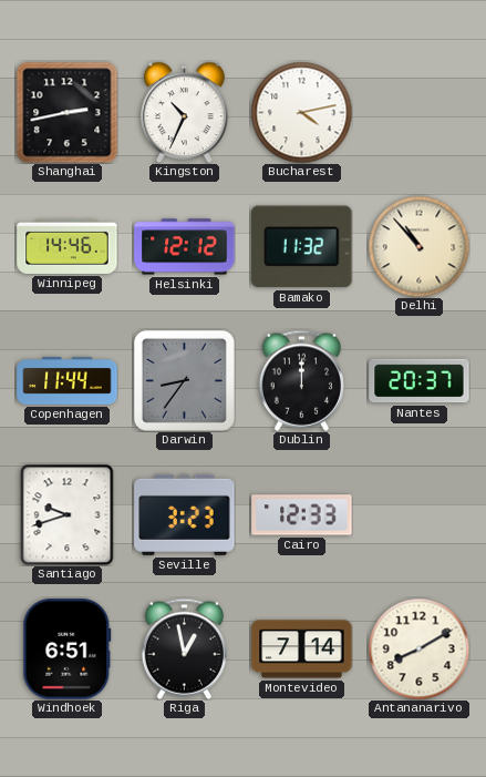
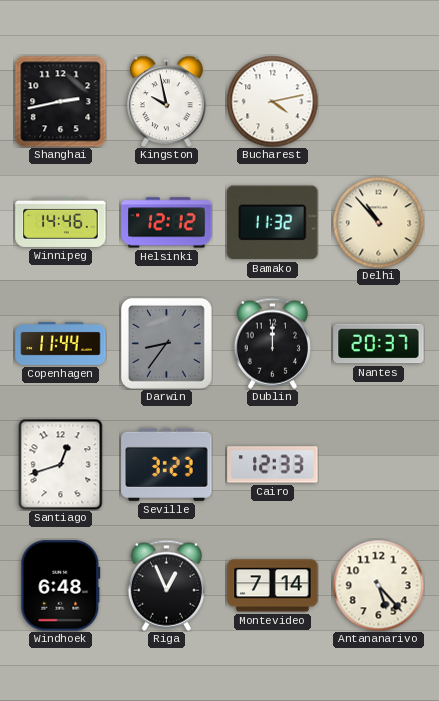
Kingston: 10:34 -> 9:58
Santiago: 9:42 -> 12:42
Windhoek: 6:51 -> 6:48
Riga: 12:58 -> 12:56
Antananarivo: 8:10 -> 5:23
